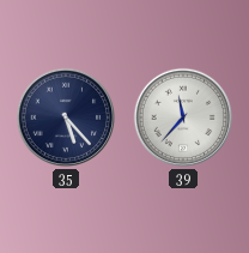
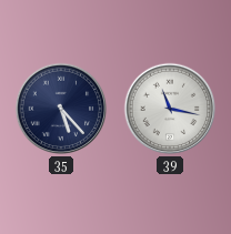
39: 11:37 -> 11:17
